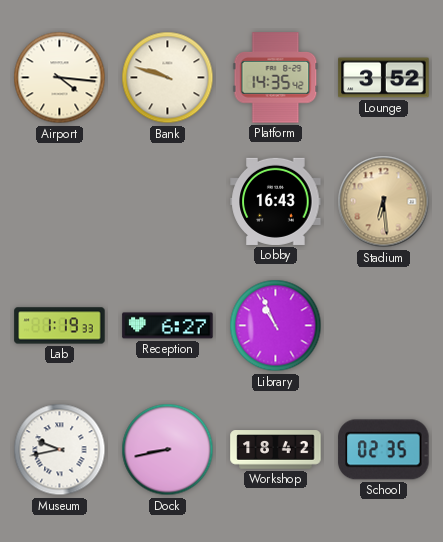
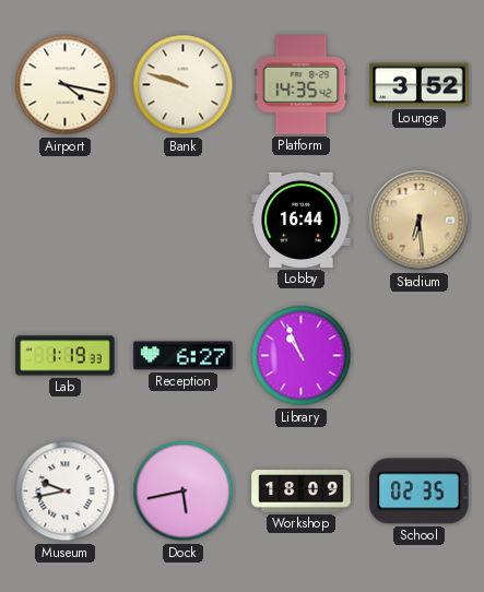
Airport: 4:16 -> 4:17
Lobby: 16:43 -> 16:44
Dock: 8:43 -> 5:43
Workshop: 18:42 -> 18:09
